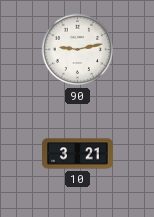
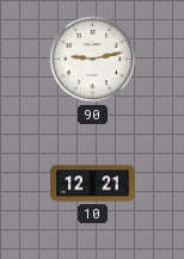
10: 3:21 -> 12:21
